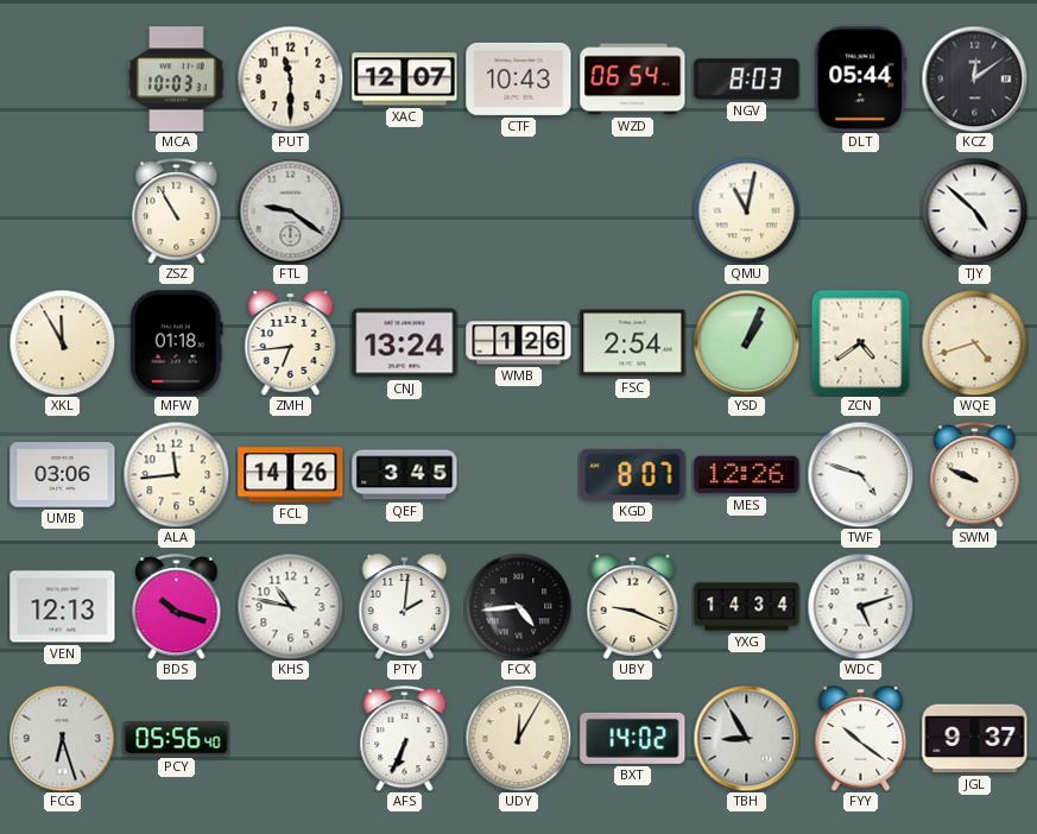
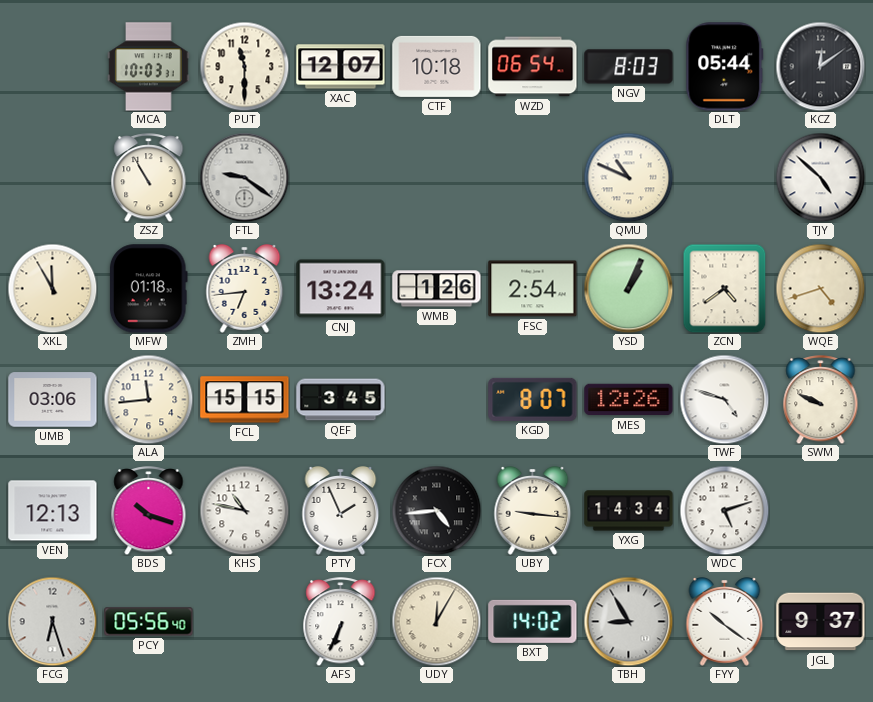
CTF: 10:43 -> 10:18
QMU: 11:02 -> 10:49
FCL: 14:26 -> 15:15
PTY: 2:01 -> 1:56
UBY: 9:19 -> 9:16
